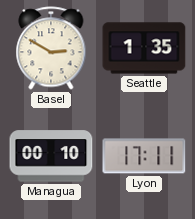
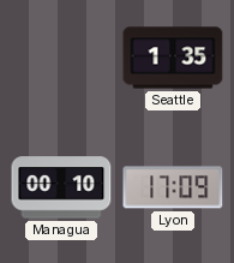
Basel: 2:50 -> none
Lyon: 17:11 -> 17:09
